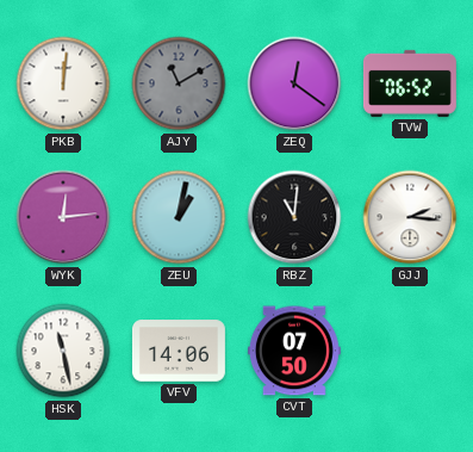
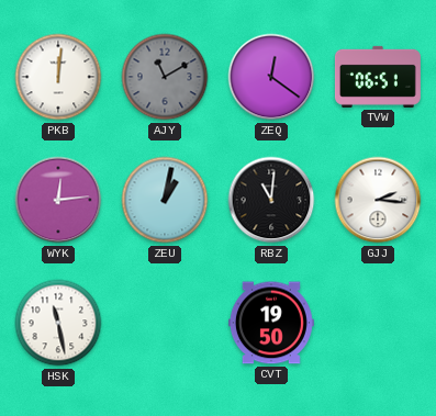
TVW: 06:52 -> 06:51
VFV: 14:06 -> none
CVT: 07:50 -> 19:50
